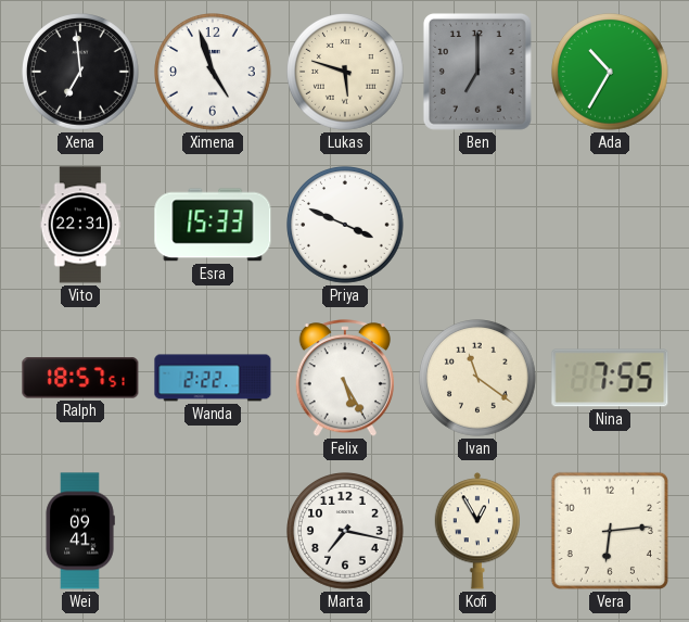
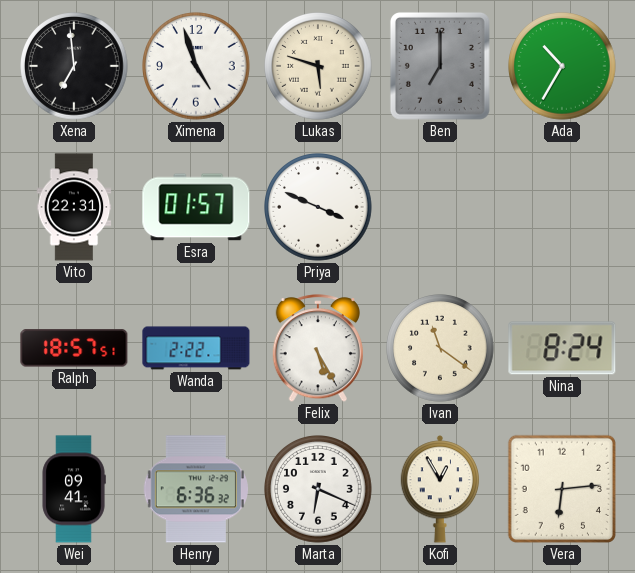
Esra: 15:33 -> 01:57
Nina: 7:55 -> 8:24
Henry: none -> 6:36
Marta: 7:17 -> 6:19
